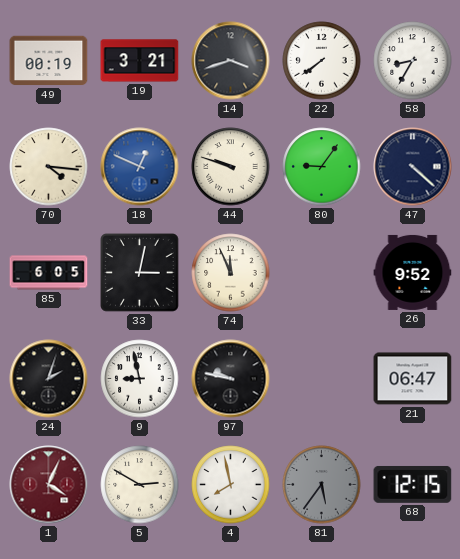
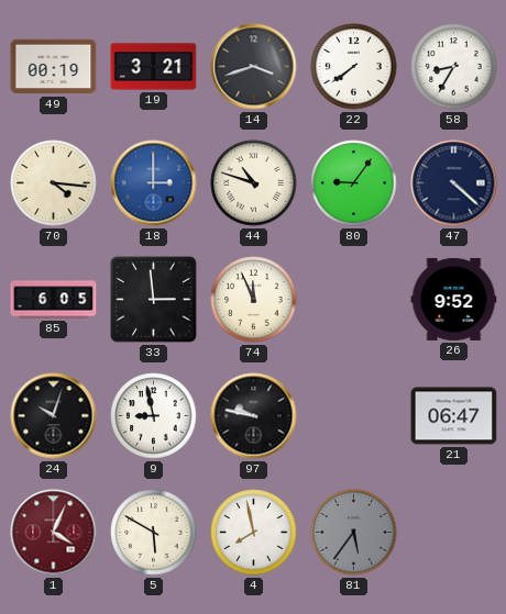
18: 12:49 -> 3:00
44: 9:48 -> 10:48
33: 3:02 -> 2:59
24: 2:03 -> 10:03
5: 2:50 -> 5:50
68: 12:15 -> none
